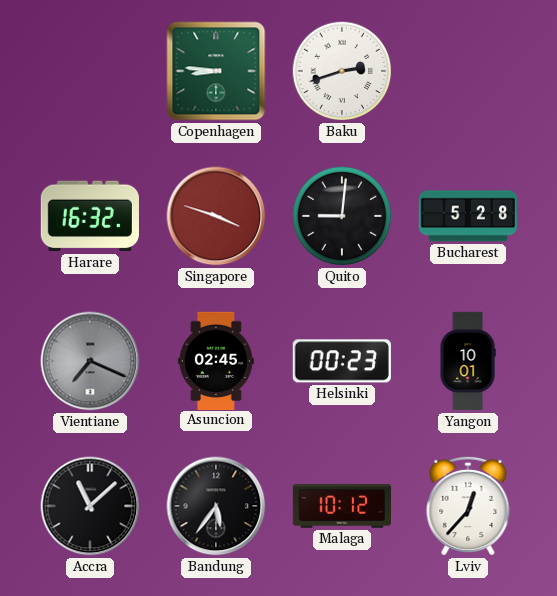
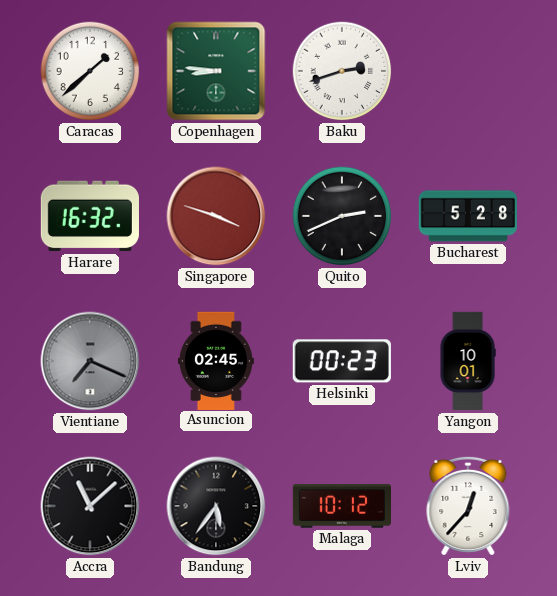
Caracas: none -> 1:38
Quito: 9:01 -> 2:41
